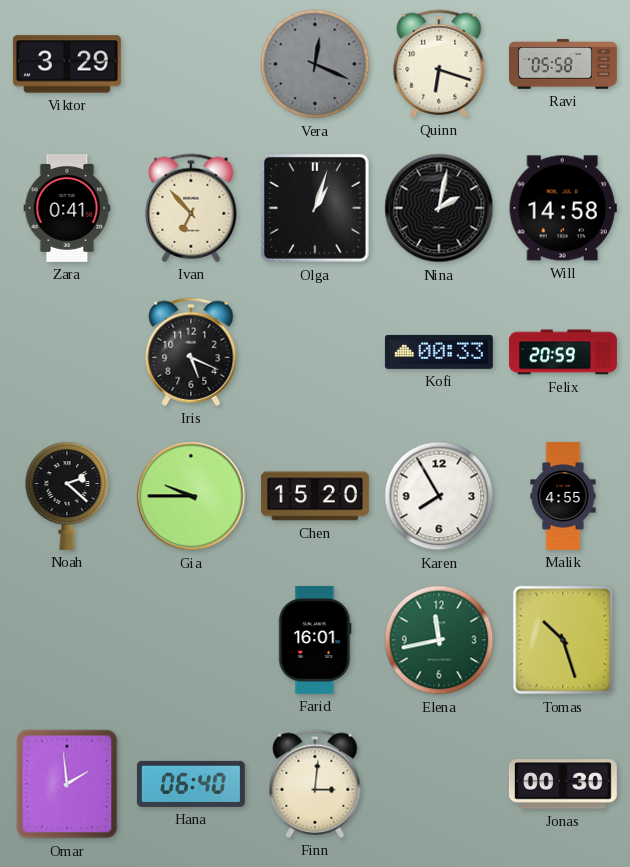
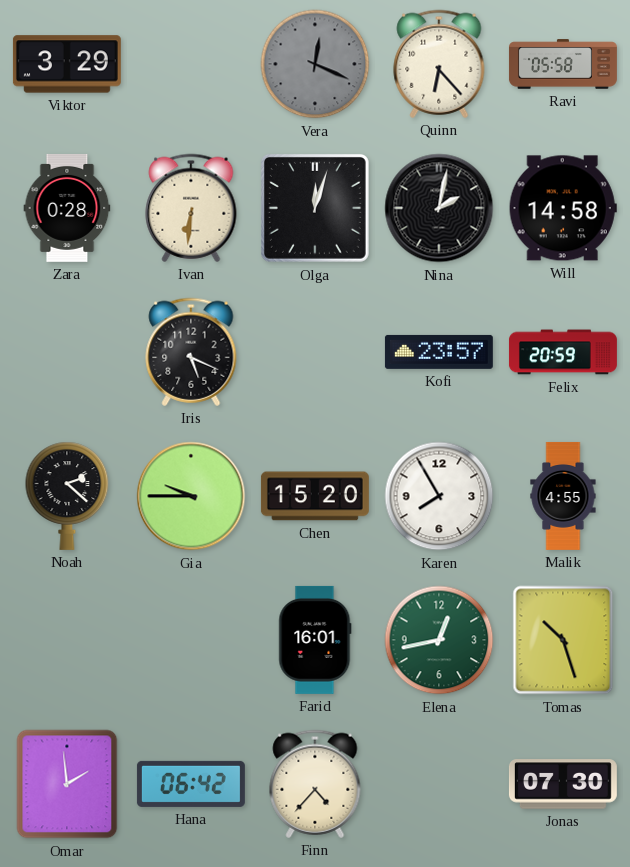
Quinn: 6:18 -> 6:23
Zara: 0:41 -> 0:28
Ivan: 6:53 -> 6:31
Olga: 1:03 -> 12:03
Kofi: 00:33 -> 23:57
Elena: 11:43 -> 12:43
Hana: 06:40 -> 06:42
Finn: 3:01 -> 4:37
Jonas: 00:30 -> 07:30
